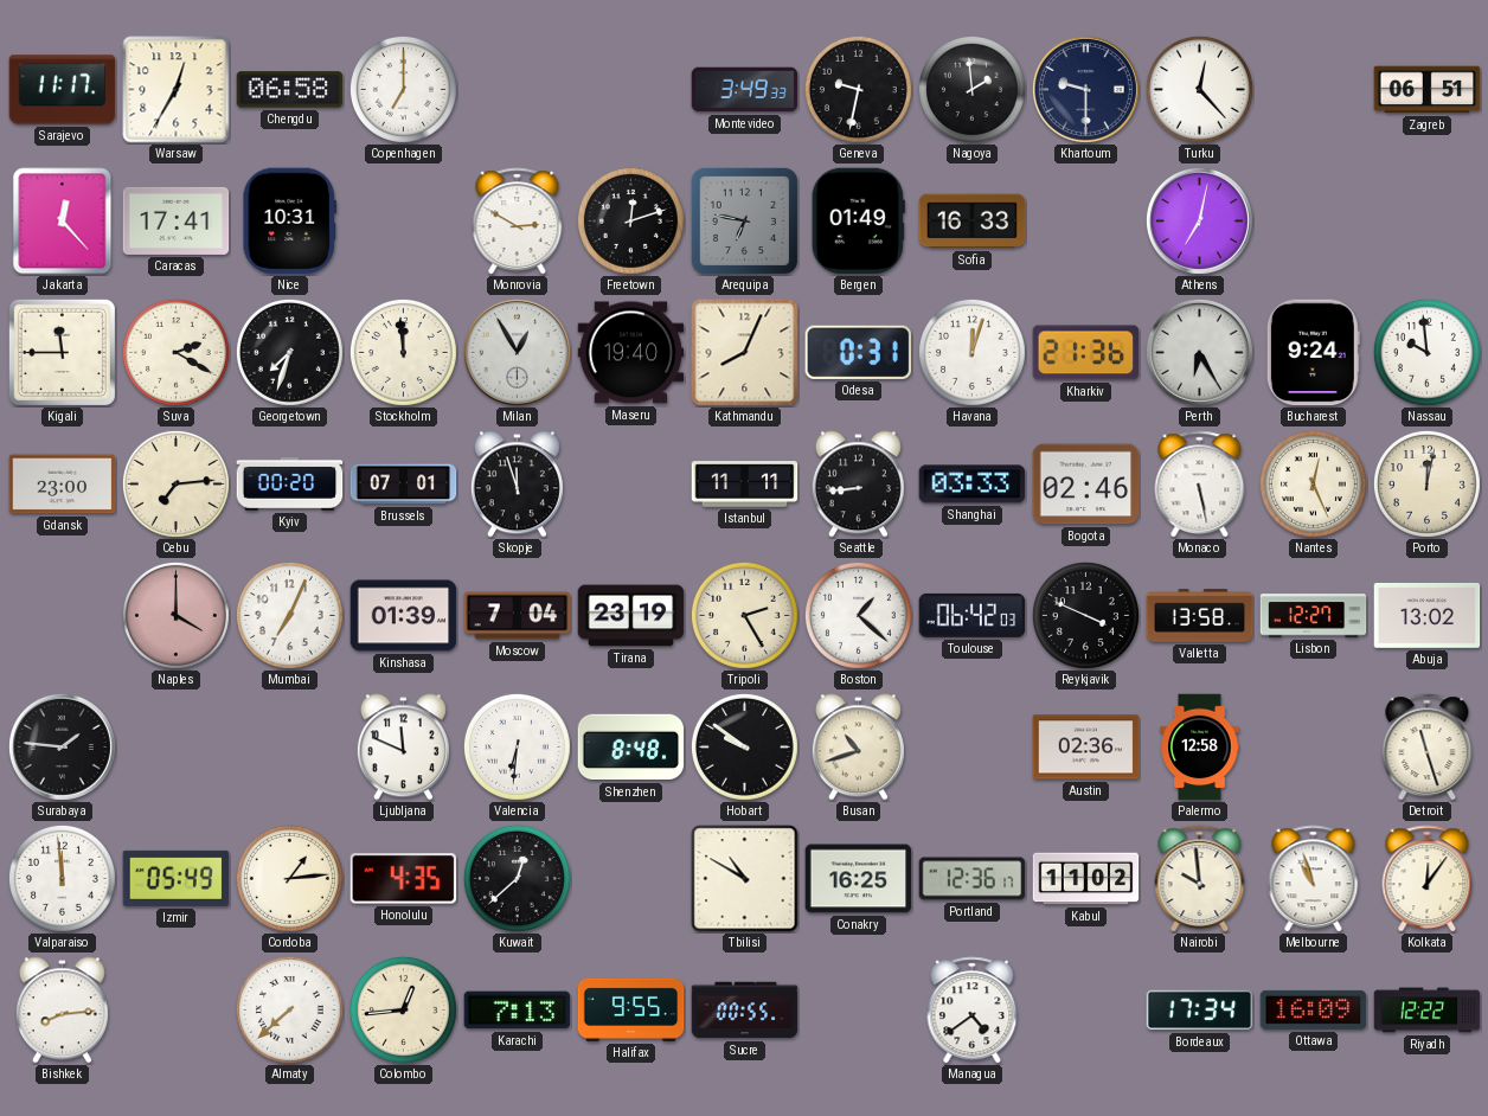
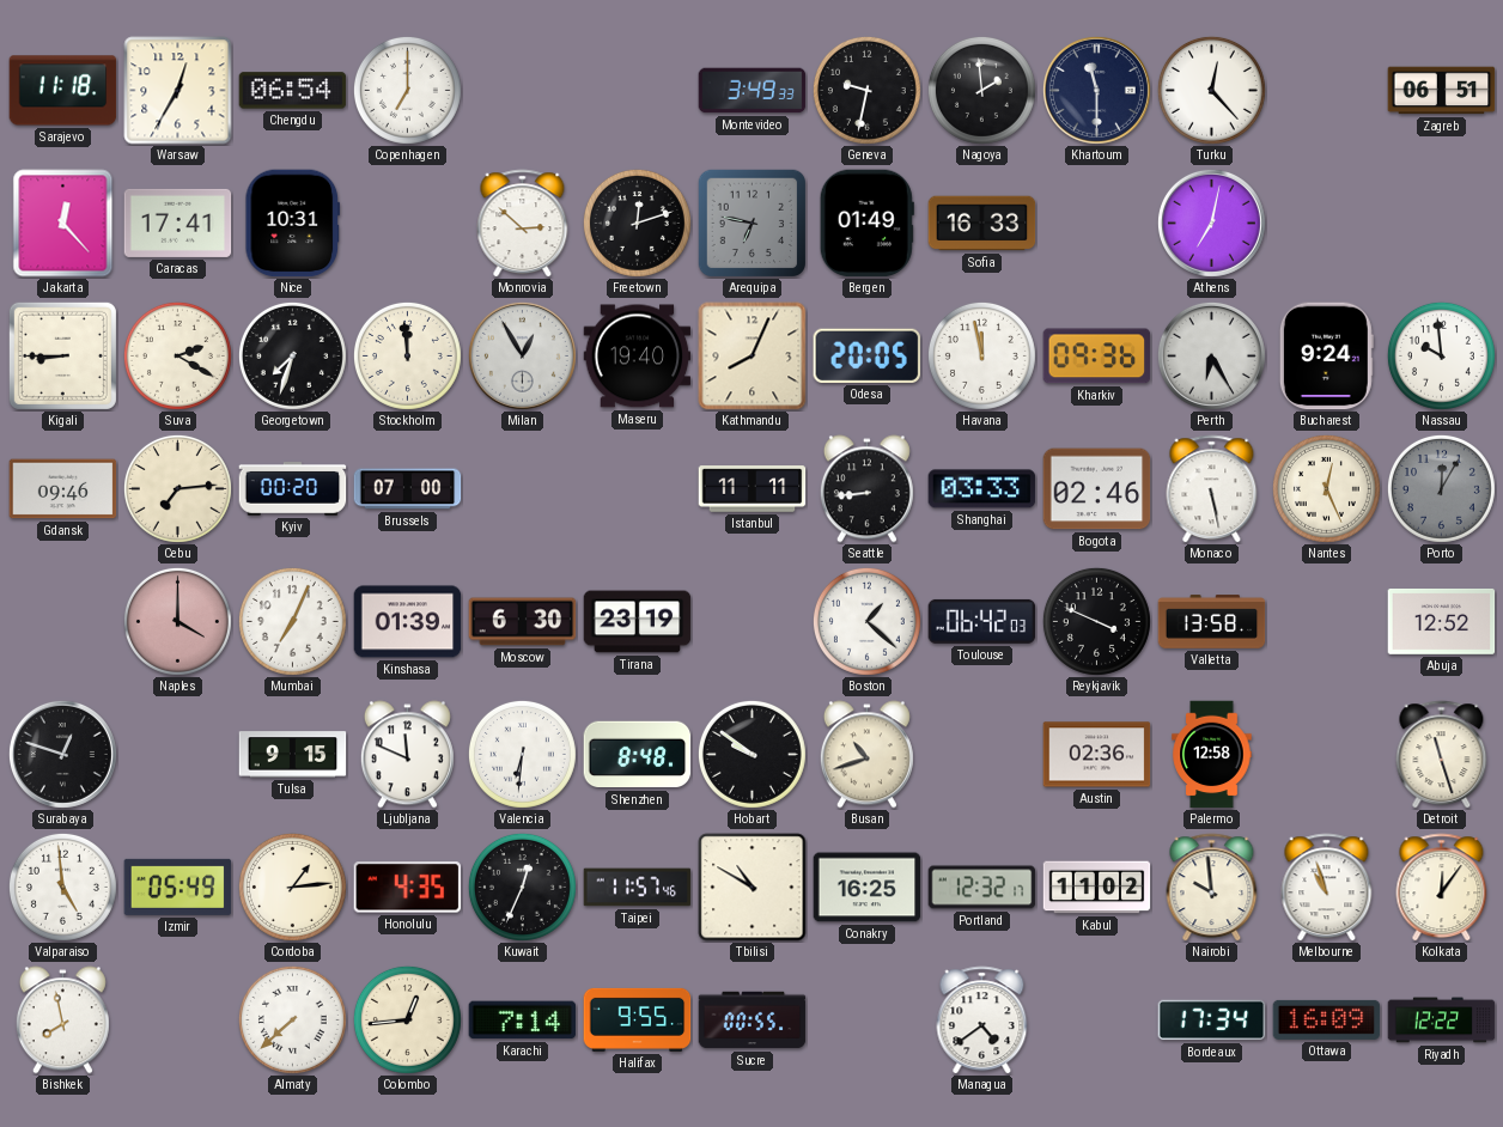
Sarajevo: 11:17 -> 11:18
Chengdu: 06:58 -> 06:54
Khartoum: 9:30 -> 11:30
Monrovia: 2:50 -> 2:52
Kigali: 11:45 -> 8:45
Odesa: 0:31 -> 20:05
Havana: 12:03 -> 11:58
Kharkiv: 21:36 -> 09:36
Gdansk: 23:00 -> 09:46
Brussels: 07:01 -> 07:00
Skopje: 11:57 -> none
Porto: 12:02 -> 12:05
Porto dial: cream -> grey
Moscow: 7:04 -> 6:30
Tripoli: 2:25 -> none
Lisbon: 12:27 -> none
Abuja: 13:02 -> 12:52
Surabaya: 1:46 -> 12:48
Tulsa: none -> 9:15
Valparaiso: 11:59 -> 4:59
Kuwait: 12:38 -> 12:34
Taipei: none -> 11:57
Portland: 12:36 -> 12:32
Bishkek: 8:14 -> 7:58
Karachi: 7:13 -> 7:14
